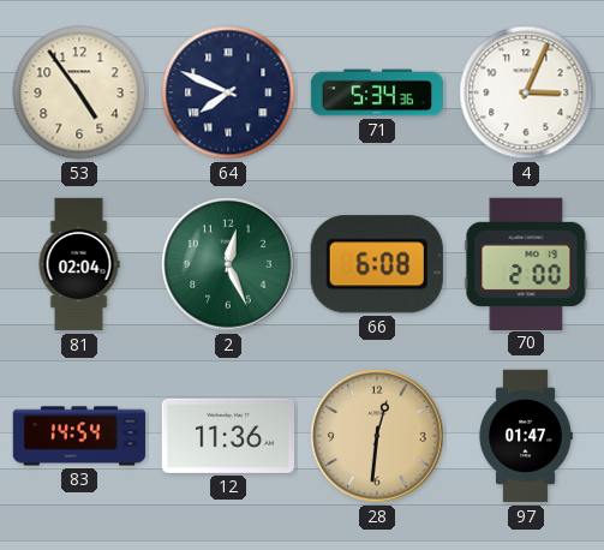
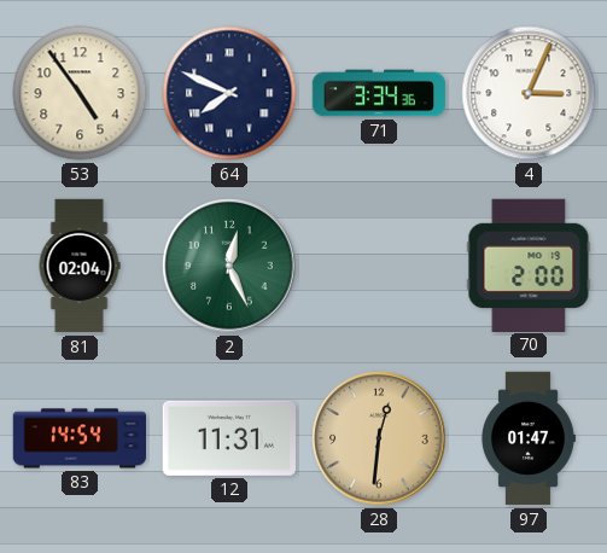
71: 5:34 -> 3:34
66: 6:08 -> none
12: 11:36 -> 11:31
